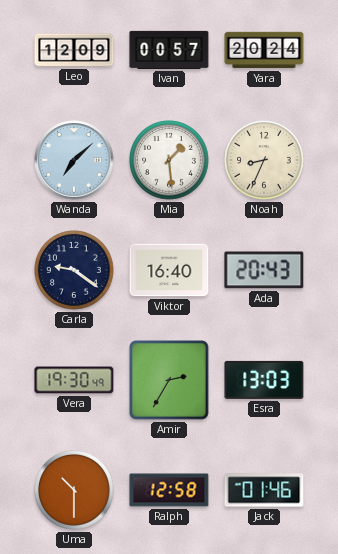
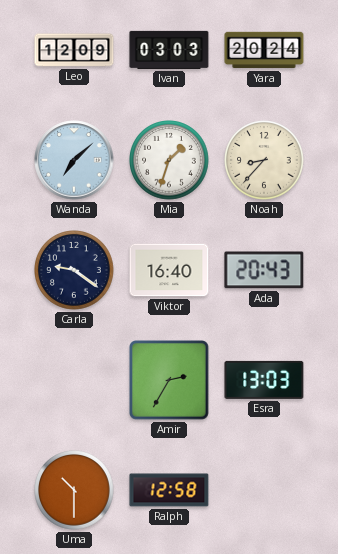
Ivan: 00:57 -> 03:03
Mia: 1:29 -> 1:33
Noah: 8:34 -> 8:37
Vera: 19:30 -> none
Jack: 01:46 -> none
